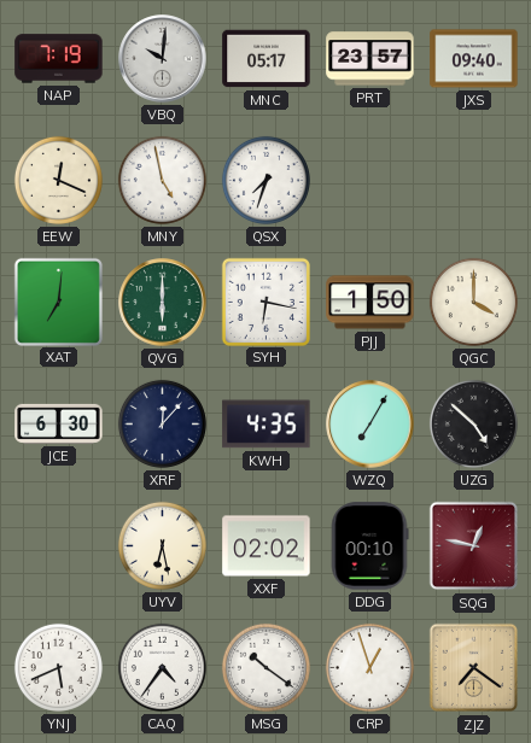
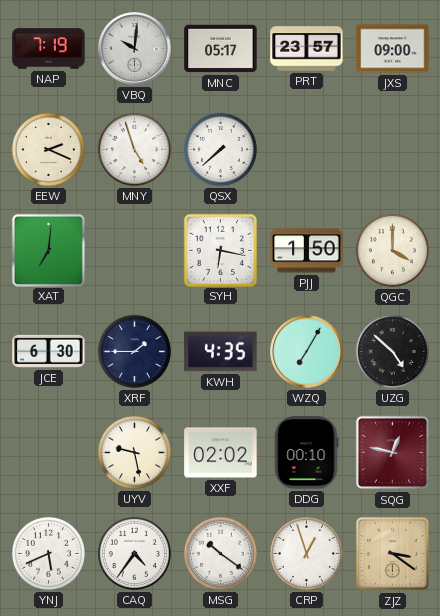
JXS: 09:40 -> 09:00
EEW: 12:19 -> 2:19
MNY: 4:58 -> 4:57
QSX: 7:33 -> 7:38
QVG: 6:00 -> none
XRF: 12:07 -> 1:45
UYV: 6:28 -> 9:28
ZJZ: 7:21 -> 3:21
